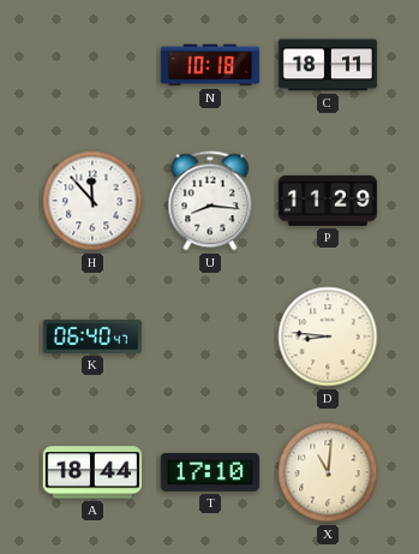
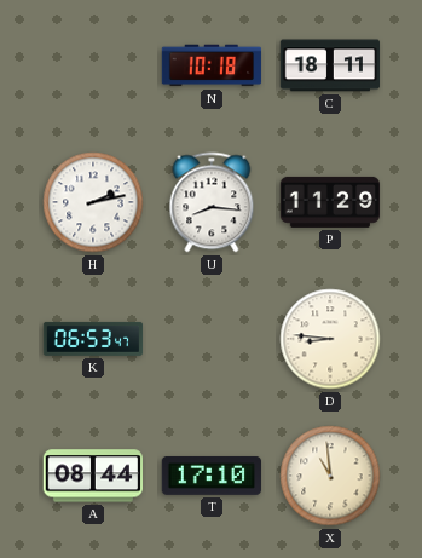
H: 11:53 -> 2:13
K: 06:40 -> 06:53
A: 18:44 -> 08:44
X: 11:01 -> 10:59
